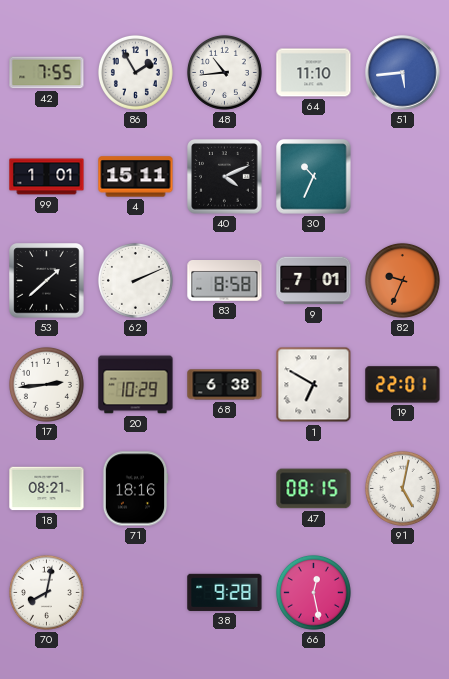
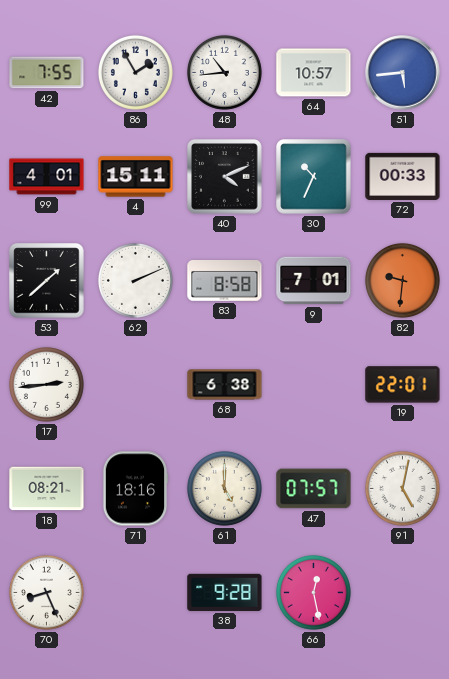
64: 11:10 -> 10:57
99: 1:01 -> 4:01
72: none -> 00:33
82: 9:34 -> 9:31
20: 10:29 -> none
1: 6:50 -> none
61: none -> 5:00
47: 08:15 -> 07:57
70: 8:02 -> 8:26
